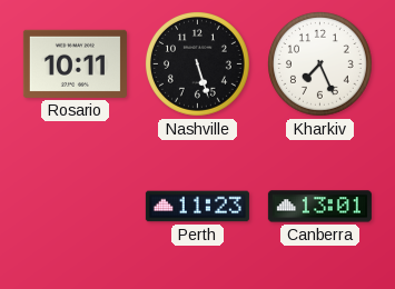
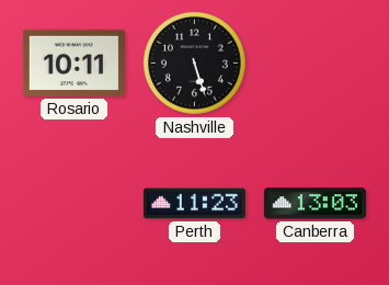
Kharkiv: 7:26 -> none
Canberra: 13:01 -> 13:03
